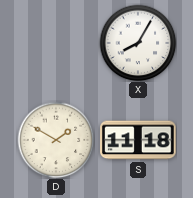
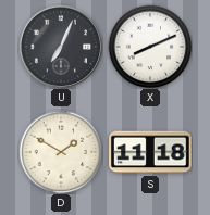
U: none -> 7:04
X: 8:05 -> 8:11
